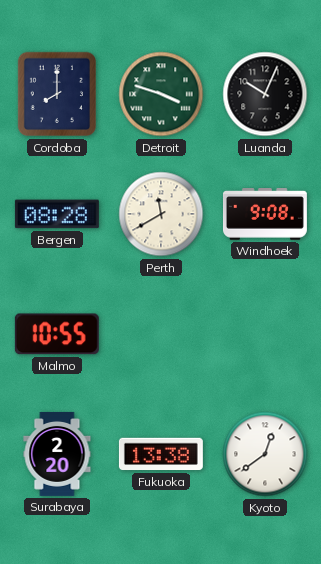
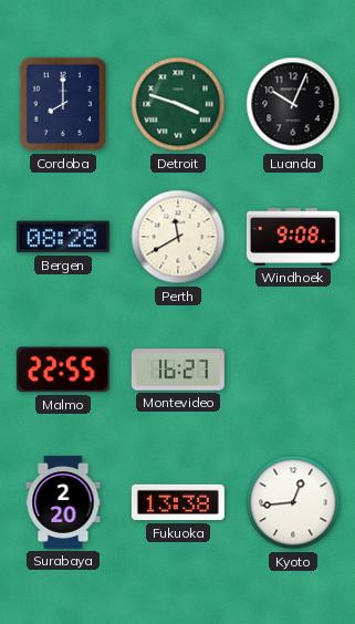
Malmo: 10:55 -> 22:55
Montevideo: none -> 16:27
Kyoto: 12:39 -> 12:44
